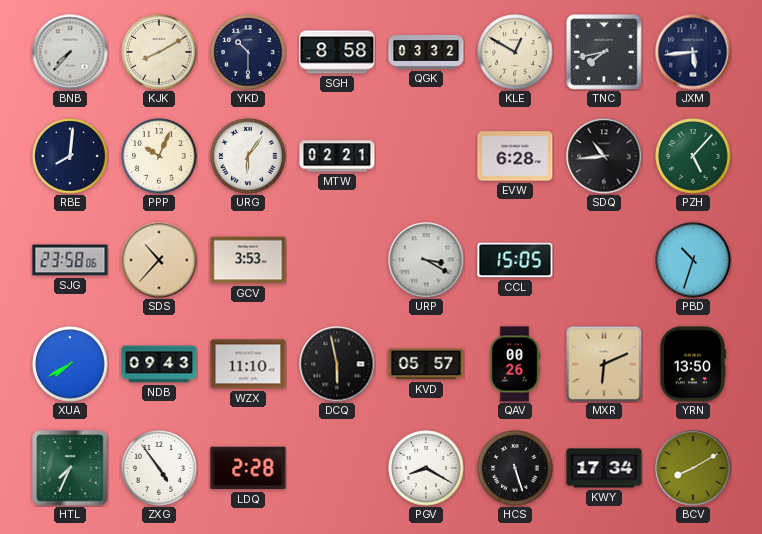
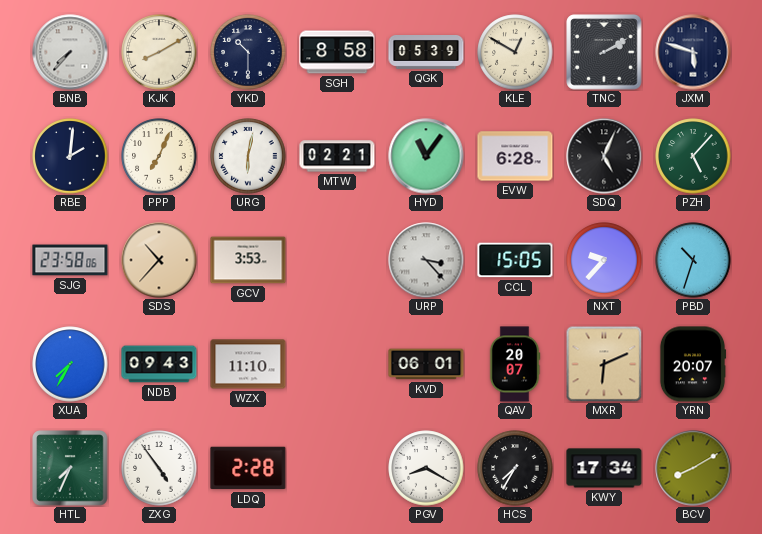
QGK: 03:32 -> 05:39
TNC: 7:43 -> 2:10
JXM: 5:44 -> 5:48
RBE: 8:01 -> 2:01
PPP: 10:04 -> 7:04
URG: 6:06 -> 6:02
HYD: none -> 11:06
SDQ: 10:44 -> 5:04
URP: 3:20 -> 3:23
NXT: none -> 9:37
XUA: 7:40 -> 7:35
DCQ: 5:58 -> none
KVD: 05:57 -> 06:01
QAV: 00:26 -> 20:07
YRN: 13:50 -> 20:07
HCS: 5:27 -> 7:35
